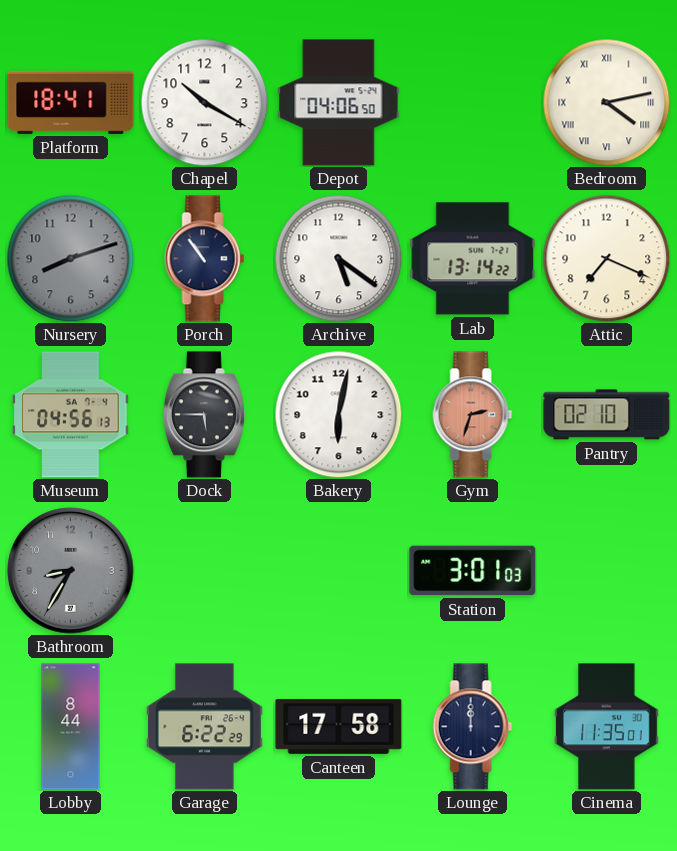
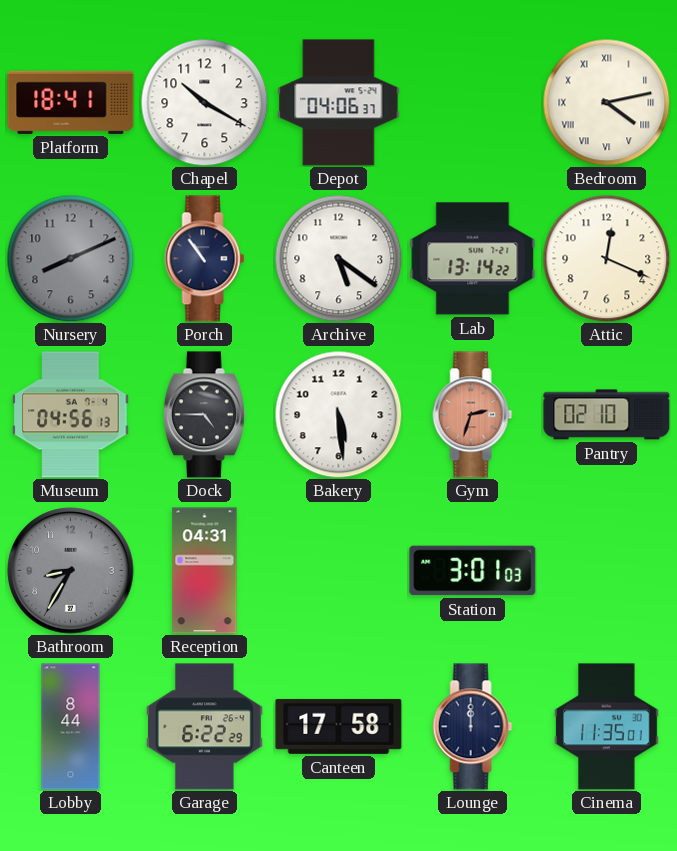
Depot: 04:06:50 -> 04:06:37
Nursery: 8:12 -> 8:11
Attic: 7:19 -> 12:19
Dock: 5:45 -> 4:45
Bakery: 6:02 -> 5:29
Reception: none -> 04:31
